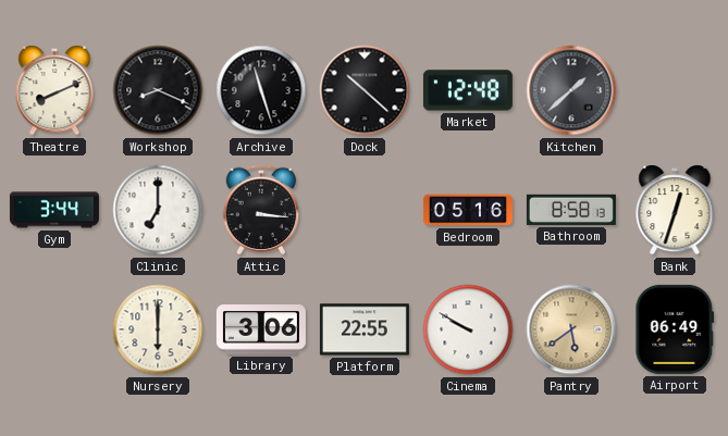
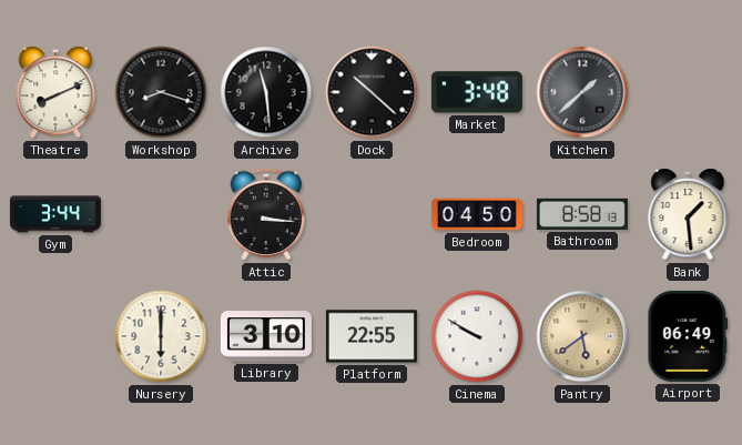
Workshop: 8:19 -> 8:18
Archive: 11:27 -> 11:29
Market: 12:48 -> 3:48
Clinic: 7:00 -> none
Bedroom: 05:16 -> 04:50
Bank: 12:33 -> 1:29
Library: 3:06 -> 3:10
